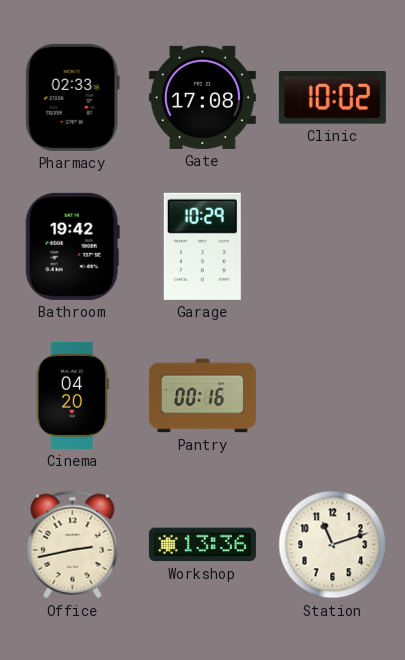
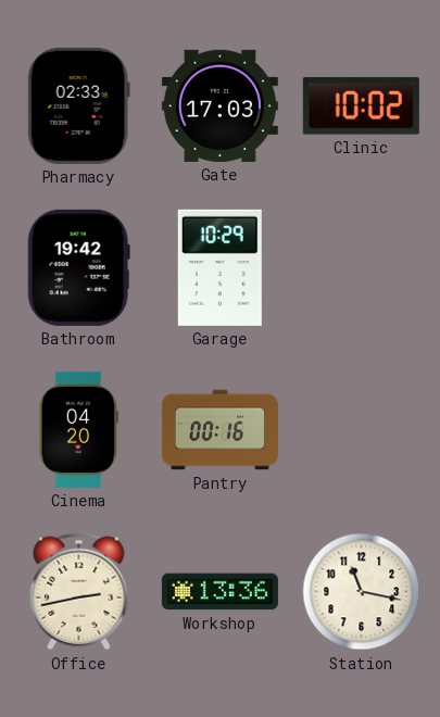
Gate: 17:08 -> 17:03
Station: 11:12 -> 11:17
